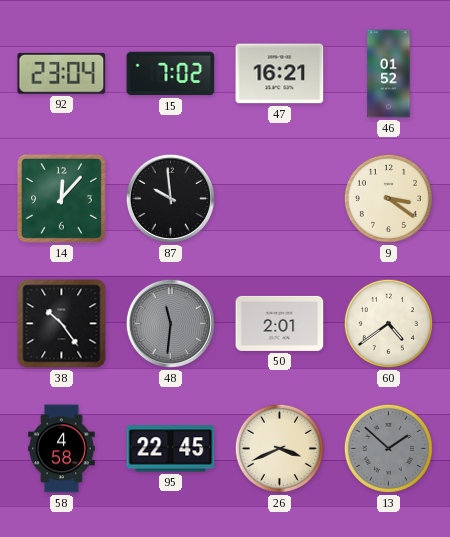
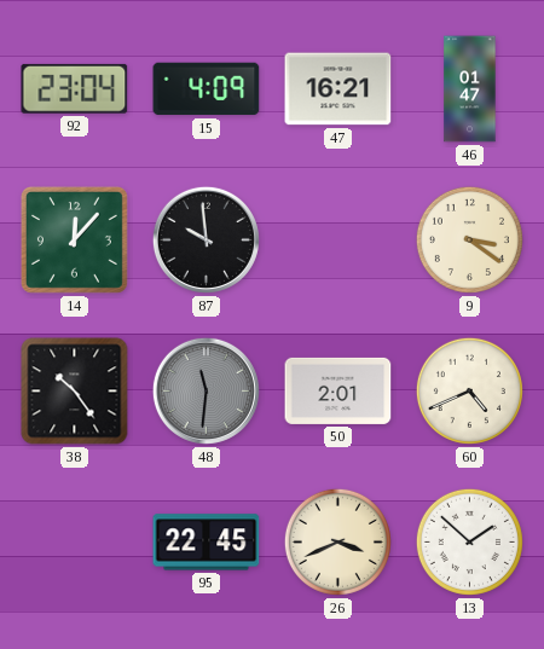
15: 7:02 -> 4:09
46: 01:52 -> 01:47
60: 4:39 -> 4:41
58: 4:58 -> none
13 dial: grey -> white
